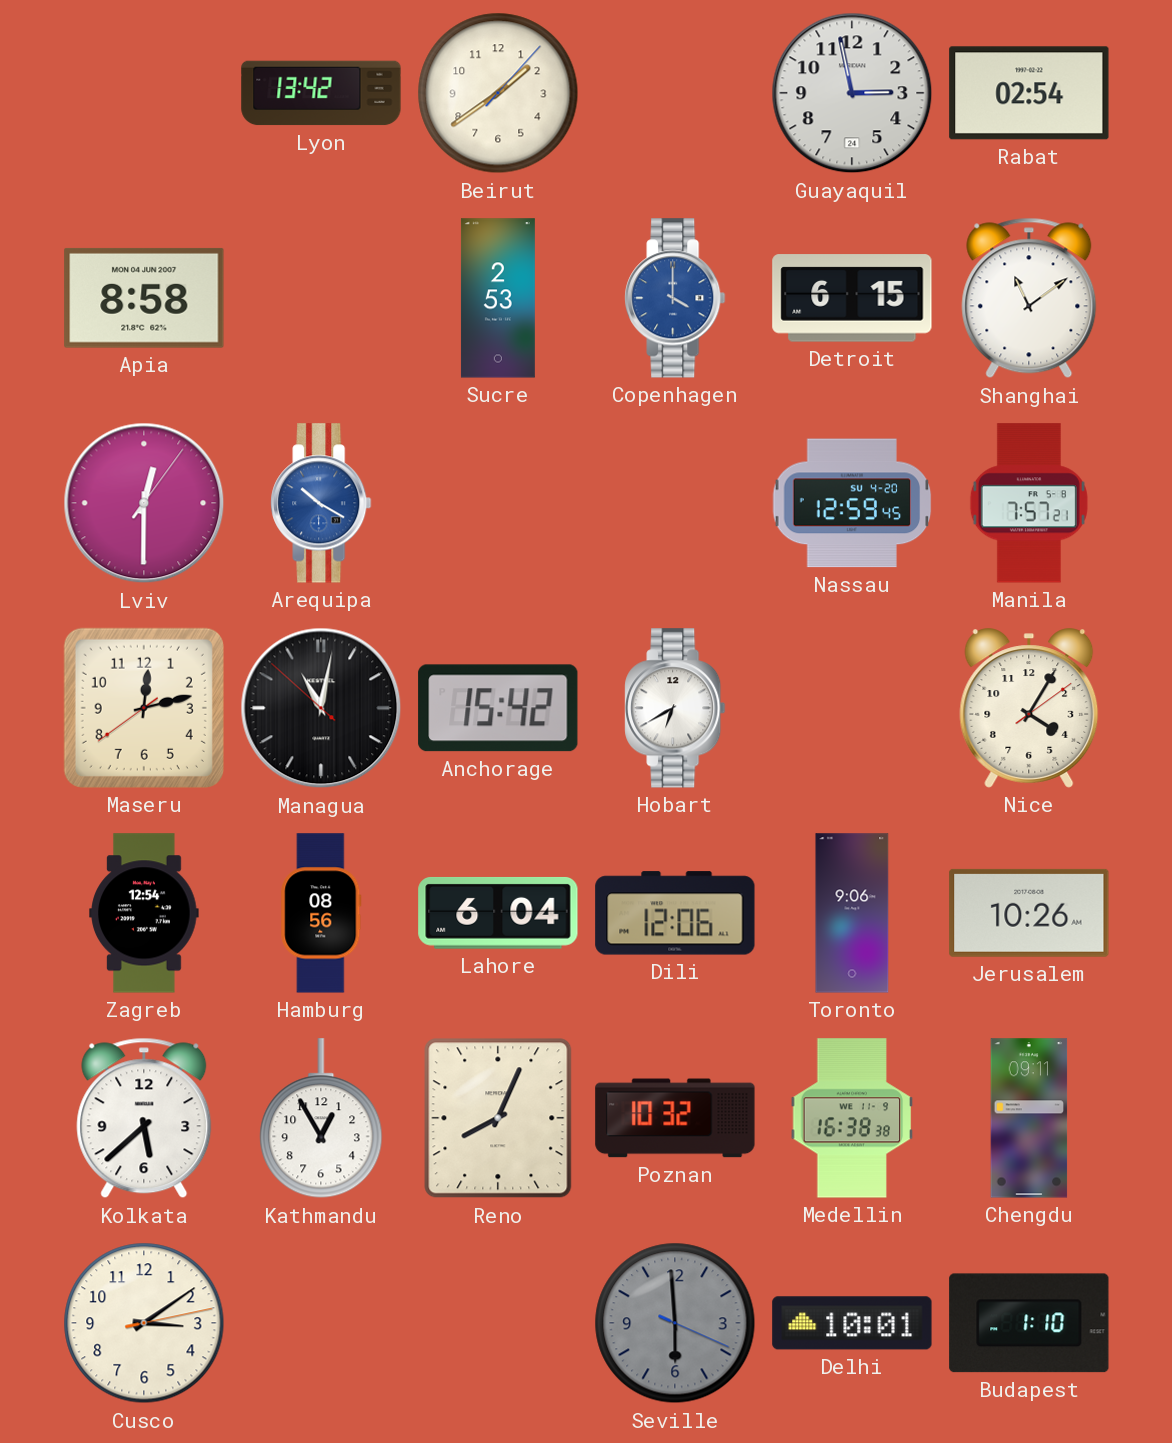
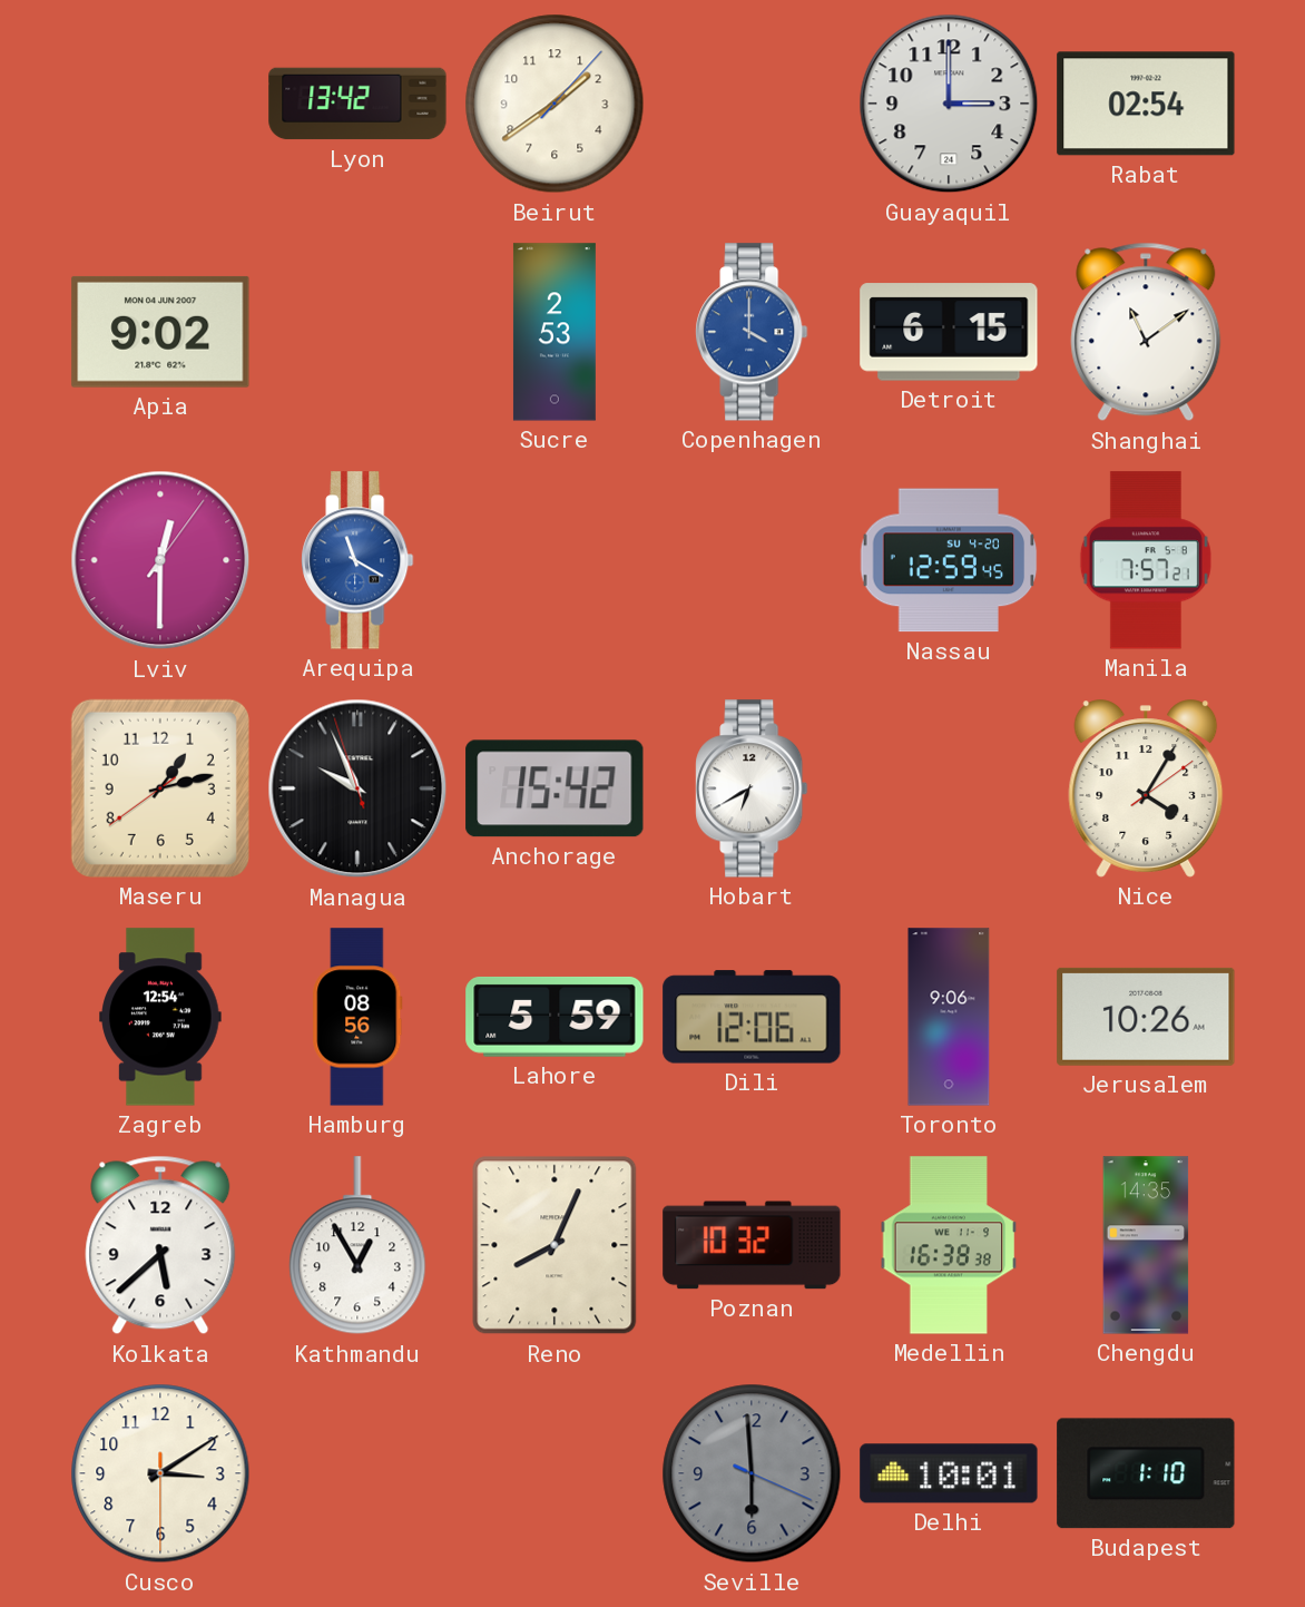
Guayaquil: 2:58 -> 3:00
Apia: 8:58 -> 9:02
Arequipa: 10:20 -> 11:20
Maseru: 12:12 -> 1:12
Managua: 11:01 -> 9:55
Lahore: 6:04 -> 5:59
Chengdu: 09:11 -> 14:35
Cusco: 3:09:13 -> 3:09:30
